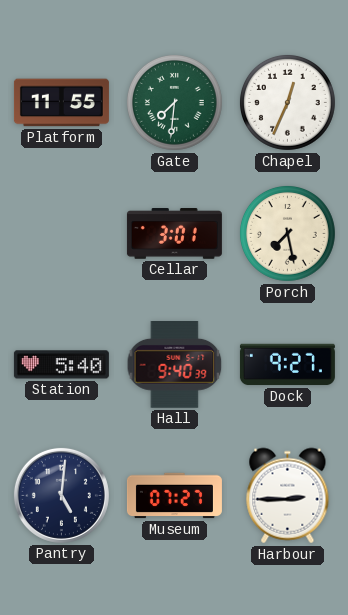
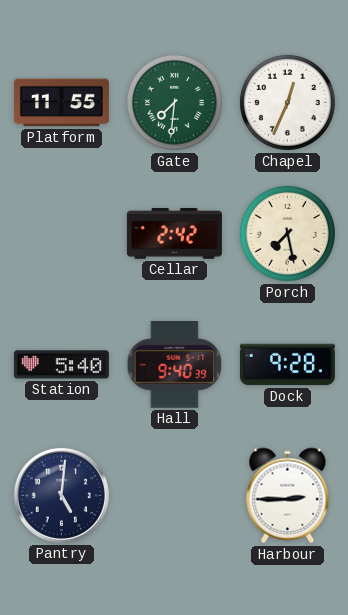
Cellar: 3:01 -> 2:42
Dock: 9:27 -> 9:28
Museum: 07:27 -> none
